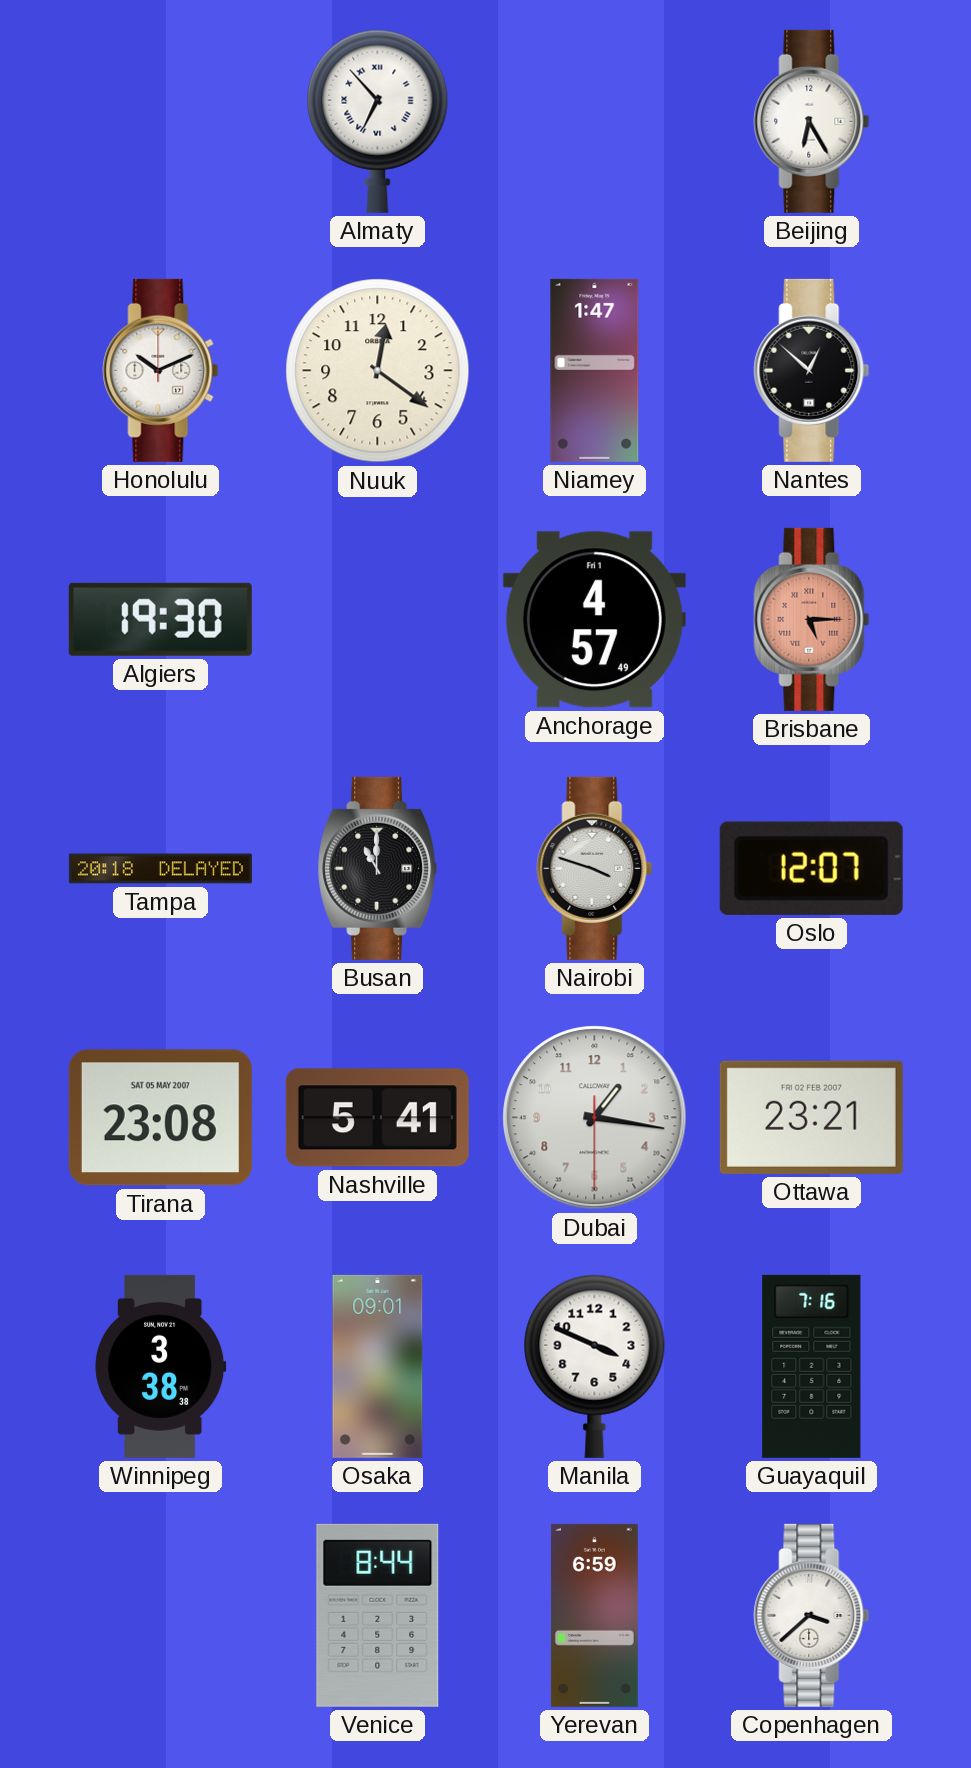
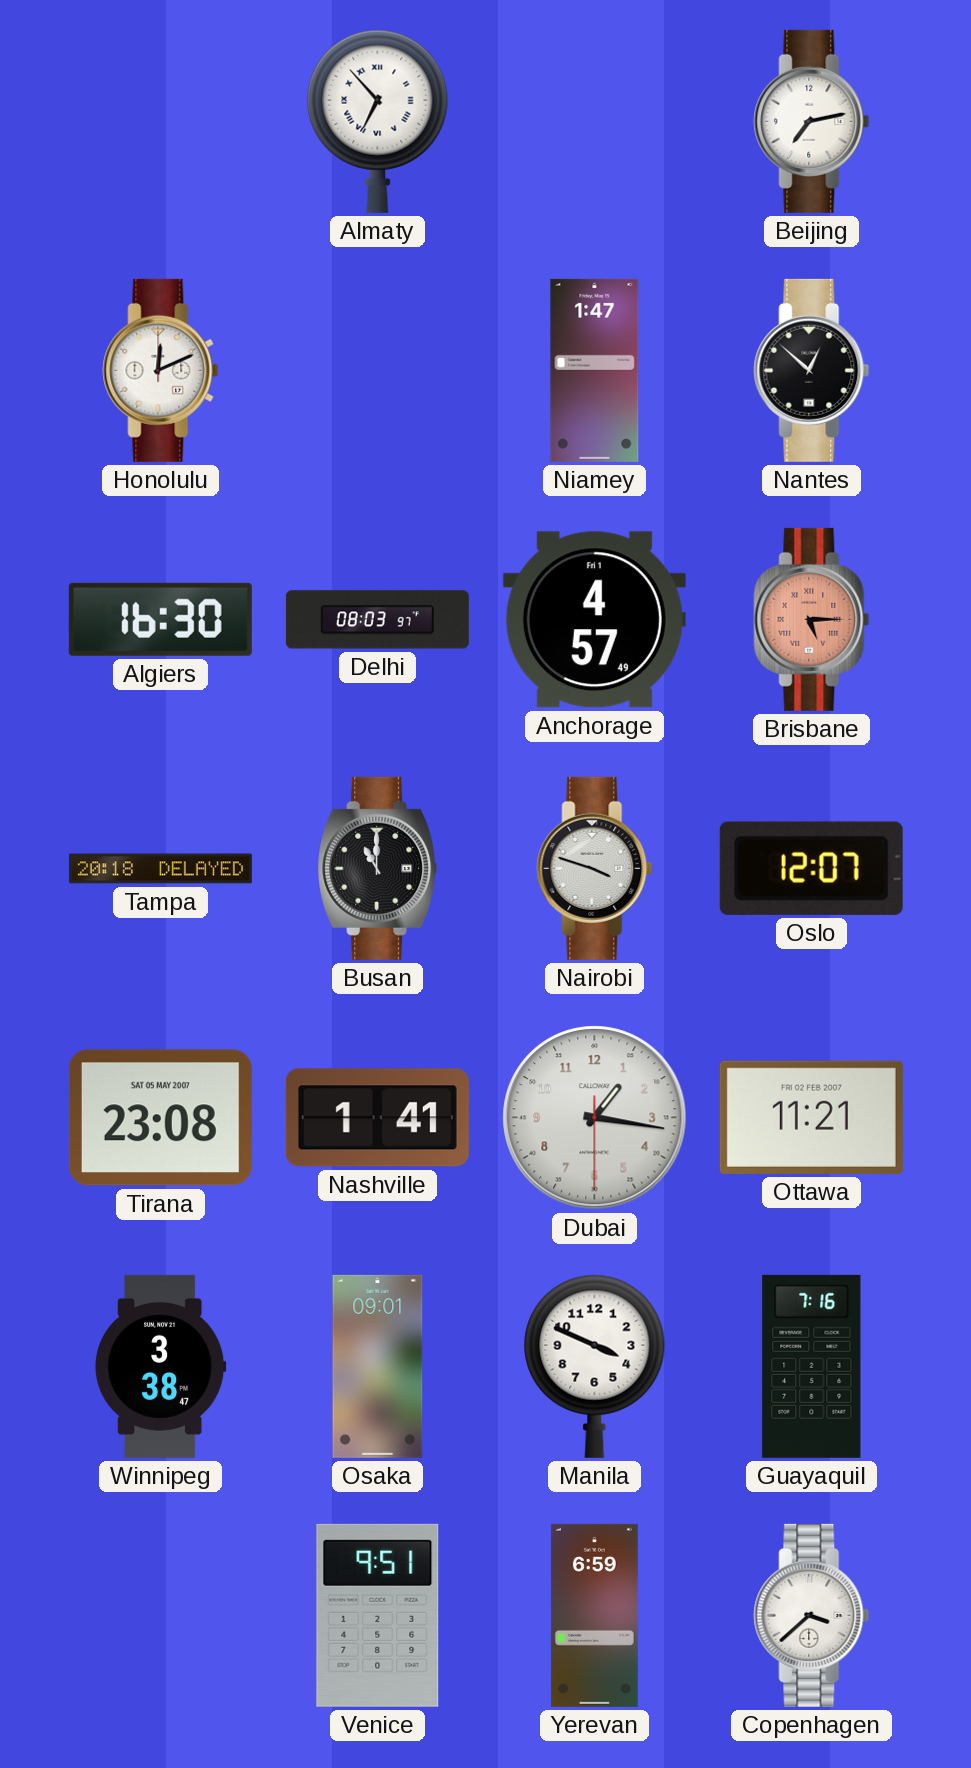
Beijing: 6:25 -> 7:13
Honolulu: 10:11 -> 12:11
Nuuk: 12:21 -> none
Algiers: 19:30 -> 16:30
Delhi: none -> 08:03
Nashville: 5:41 -> 1:41
Ottawa: 23:21 -> 11:21
Winnipeg: 3:38:38 -> 3:38:47
Venice: 8:44 -> 9:51
